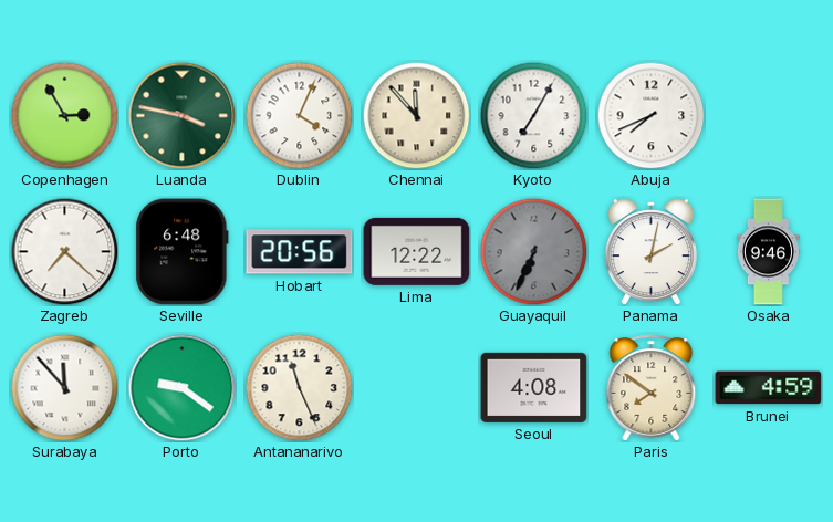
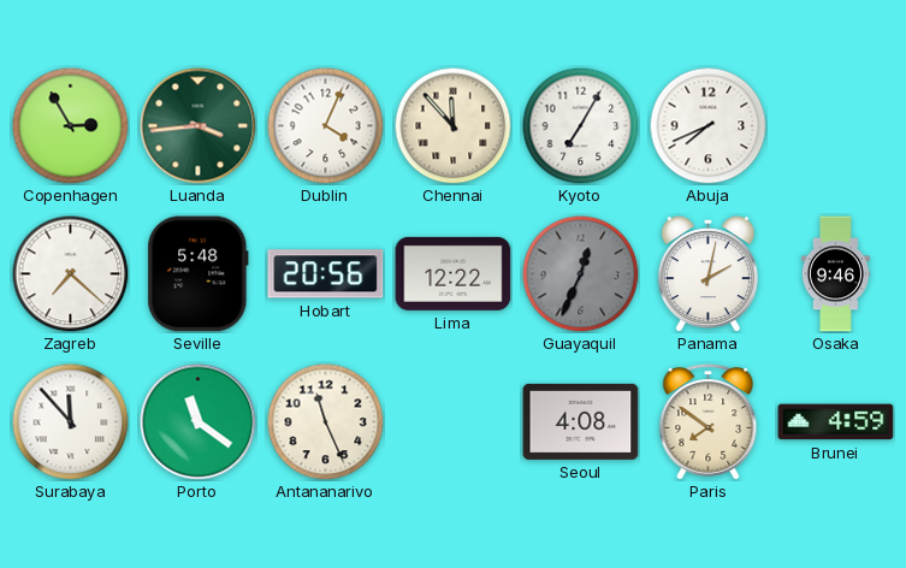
Luanda: 3:47 -> 3:44
Seville: 6:48 -> 5:48
Guayaquil: 6:34 -> 12:34
Porto: 9:21 -> 11:21
